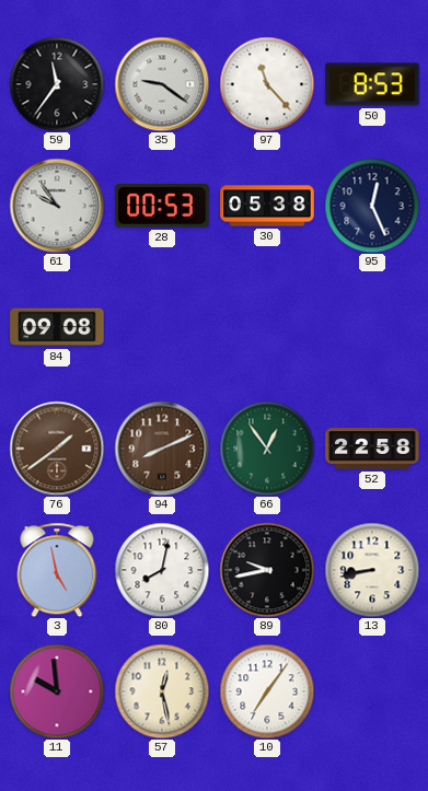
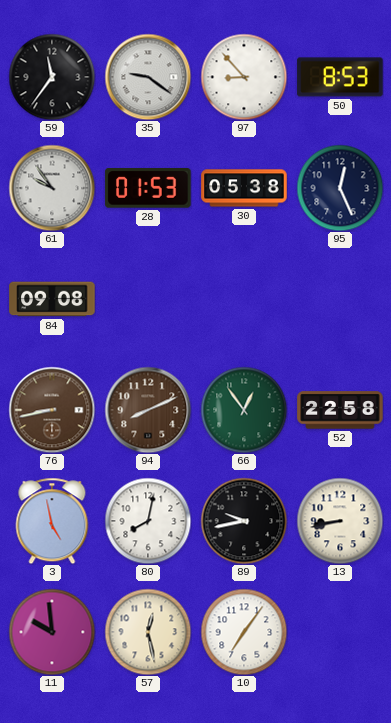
97: 11:23 -> 8:53
28: 00:53 -> 01:53
76: 1:39 -> 8:43
